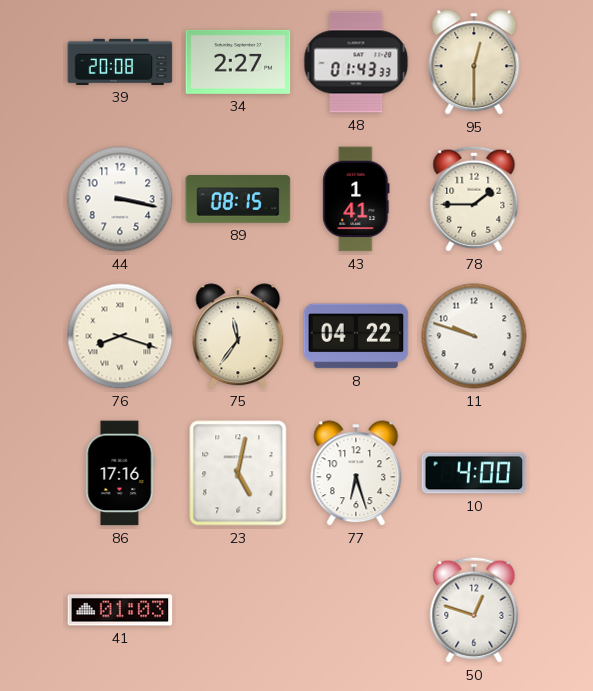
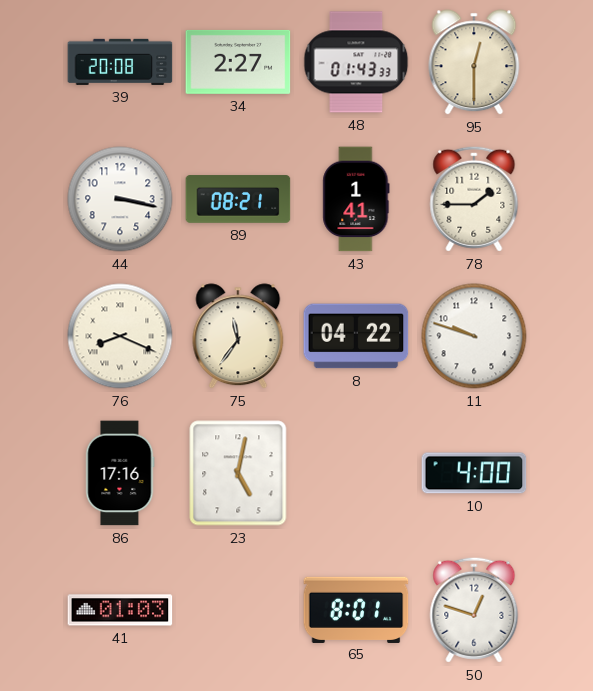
89: 08:15 -> 08:21
76: 8:18 -> 8:19
77: 6:27 -> none
65: none -> 8:01
